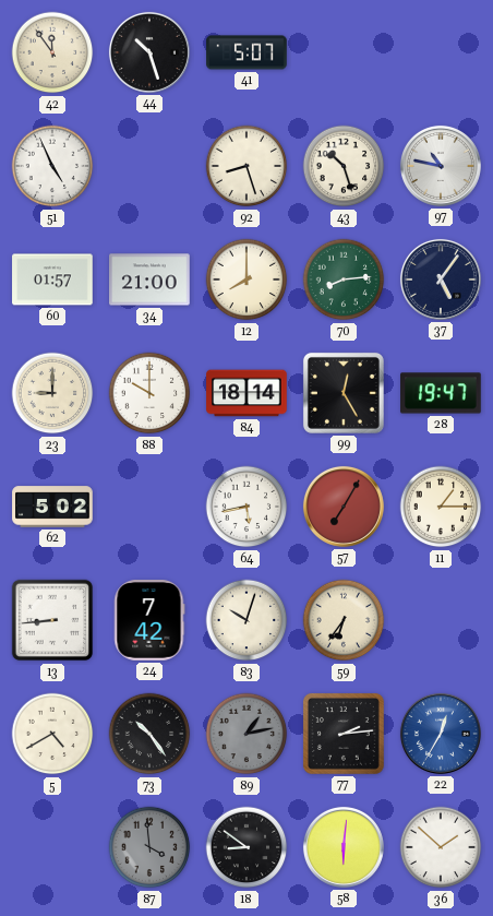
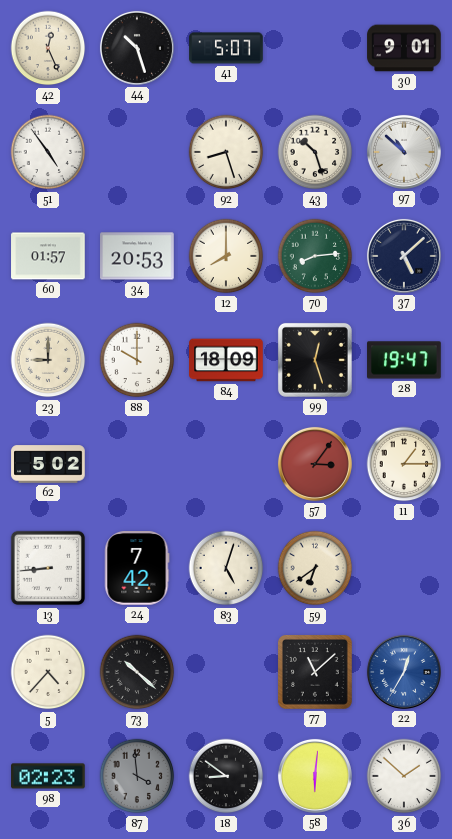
42: 11:54 -> 12:26
30: none -> 9:01
51: 4:56 -> 4:54
97: 10:47 -> 10:52
34: 21:00 -> 20:53
37: 5:06 -> 5:08
84: 18:14 -> 18:09
99: 12:25 -> 12:27
64: 5:43 -> none
57: 7:05 -> 3:06
83: 10:03 -> 5:03
59: 6:36 -> 6:39
5: 4:40 -> 4:37
73: 10:24 -> 10:22
89: 1:13 -> none
77: 2:14 -> 11:08
98: none -> 02:23
